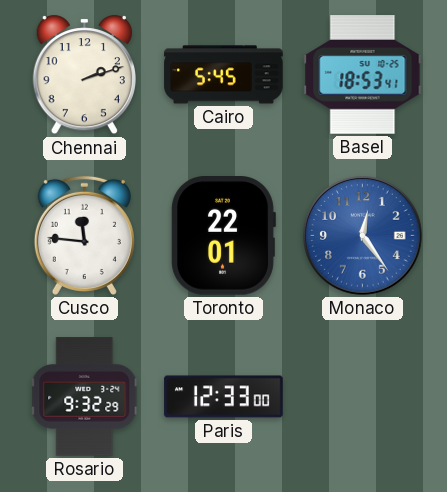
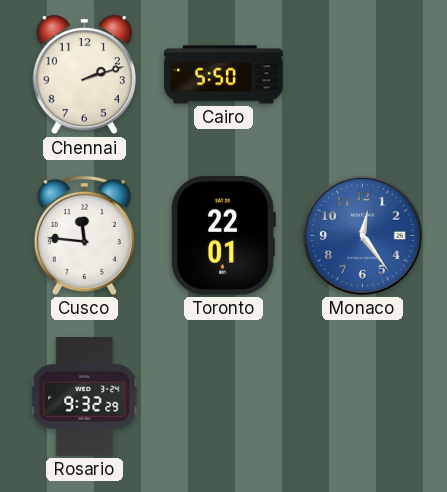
Cairo: 5:45 -> 5:50
Basel: 18:53 -> none
Paris: 12:33 -> none
